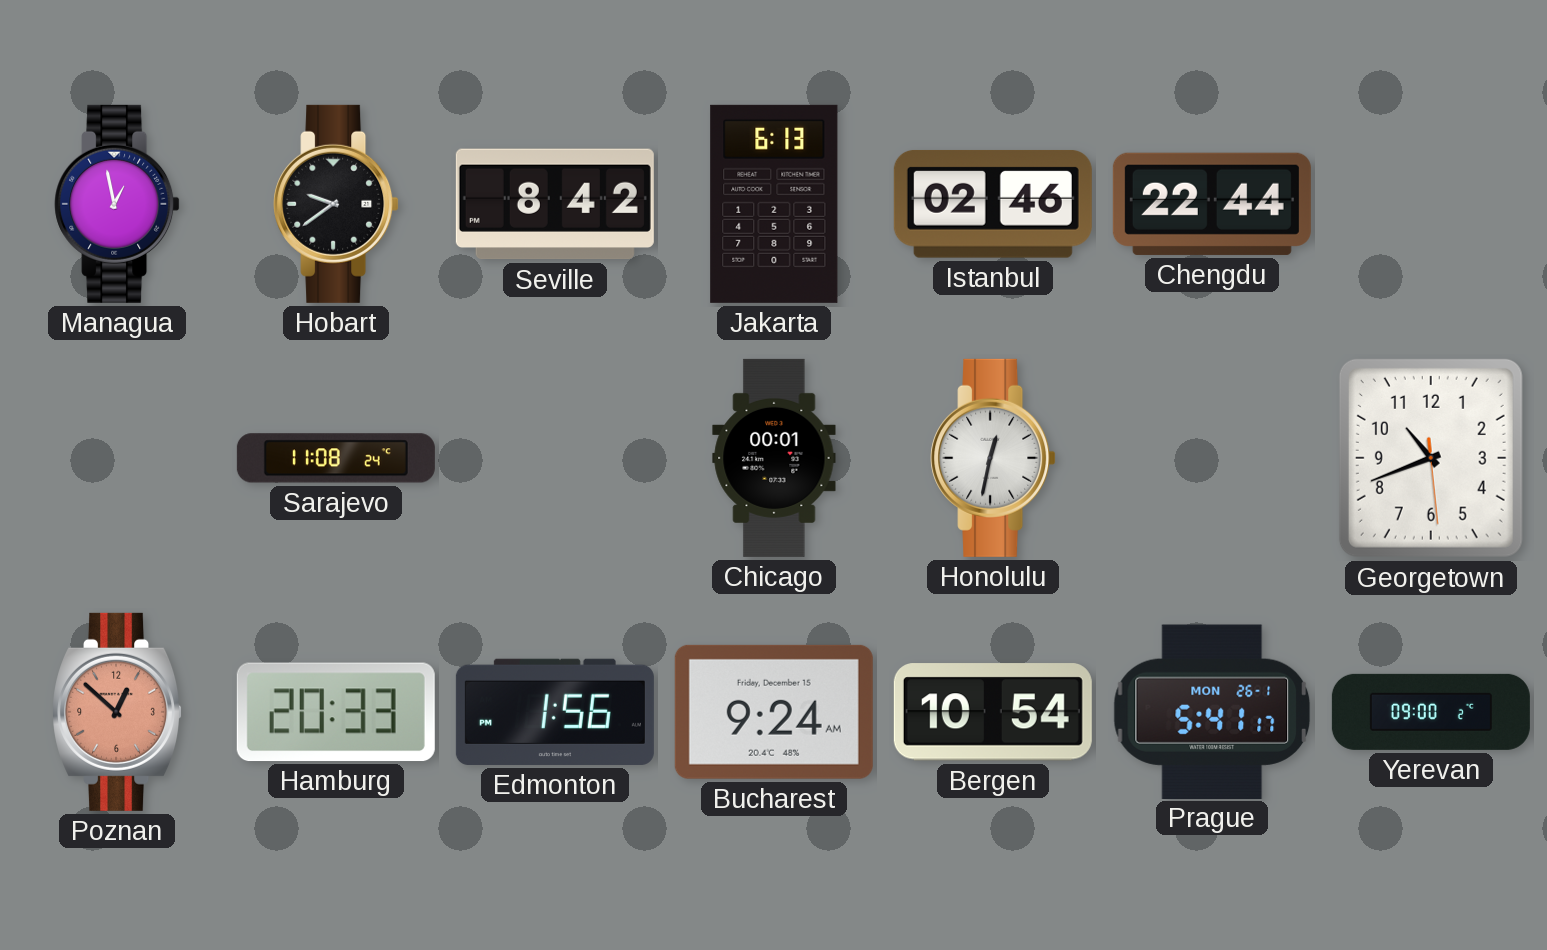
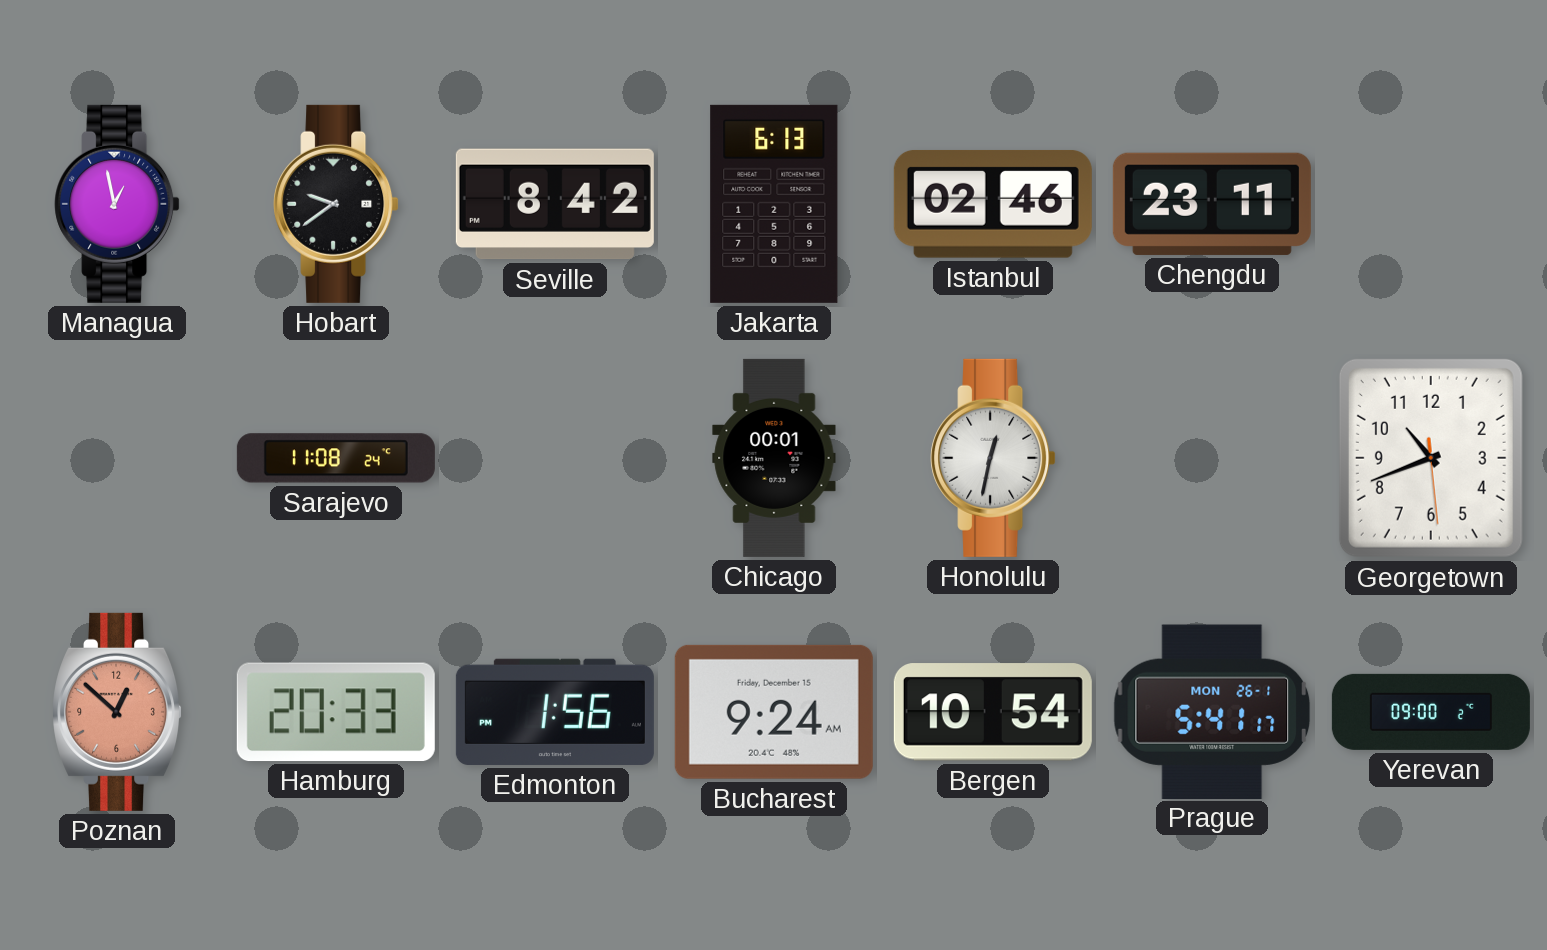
Chengdu: 22:44 -> 23:11
